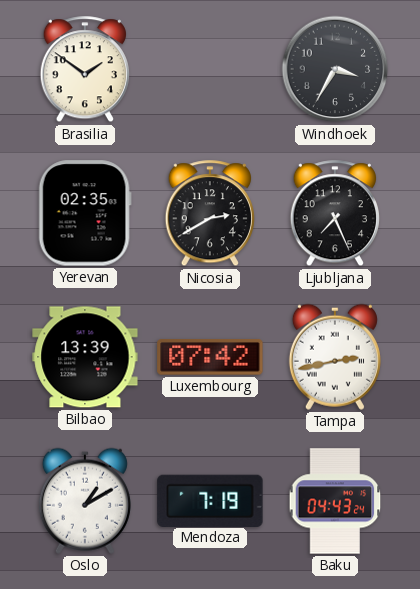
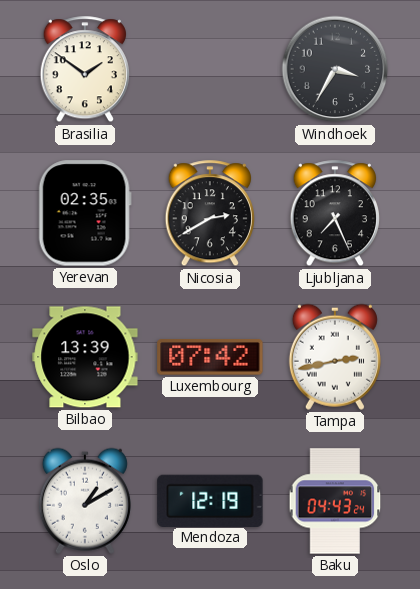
Mendoza: 7:19 -> 12:19
